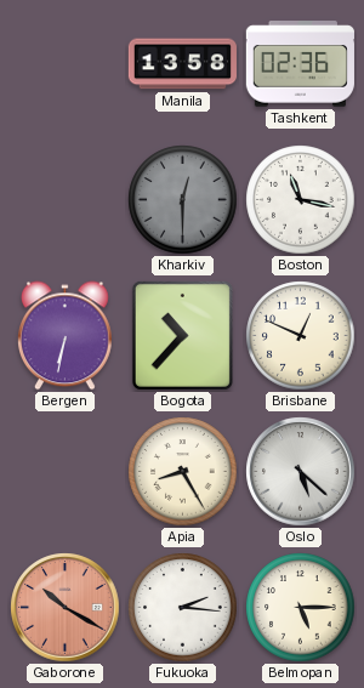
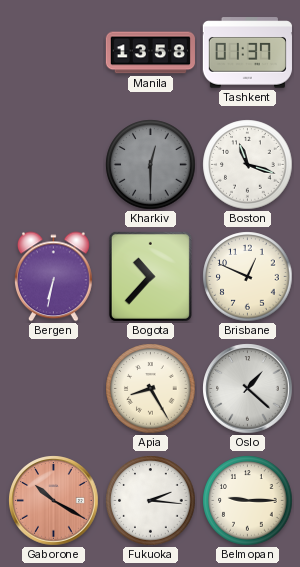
Tashkent: 02:36 -> 01:37
Boston: 11:17 -> 11:18
Oslo: 5:22 -> 1:22
Belmopan: 5:15 -> 9:15
